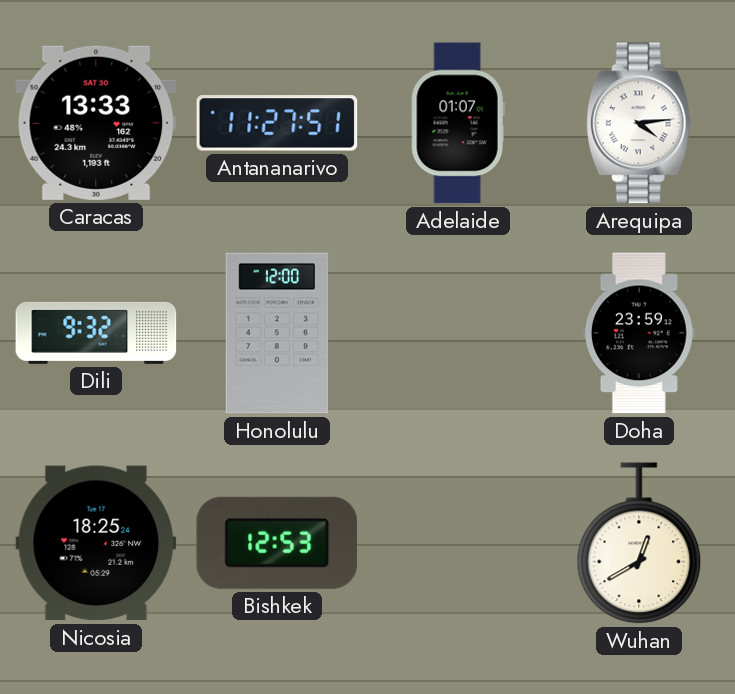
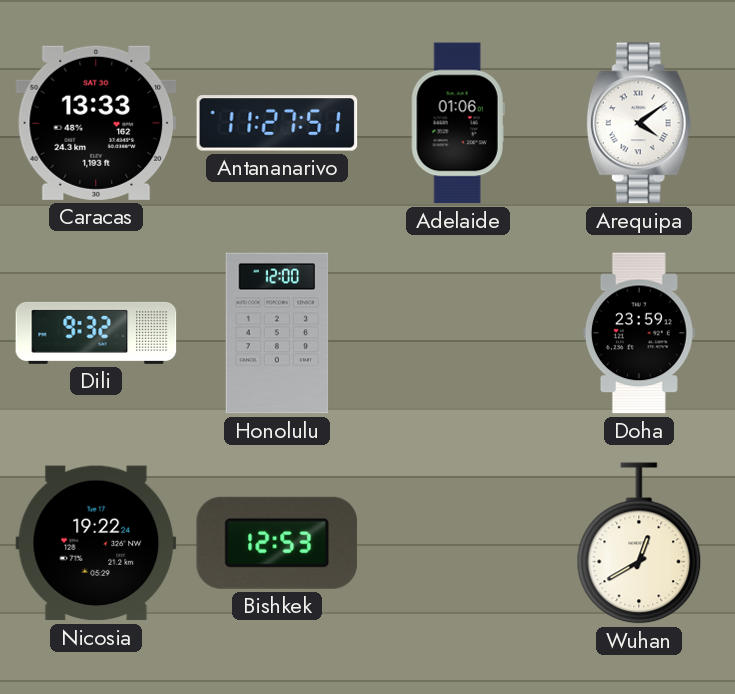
Adelaide: 01:07 -> 01:06
Arequipa: 4:14 -> 4:09
Nicosia: 18:25 -> 19:22
